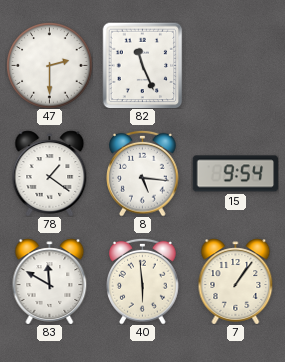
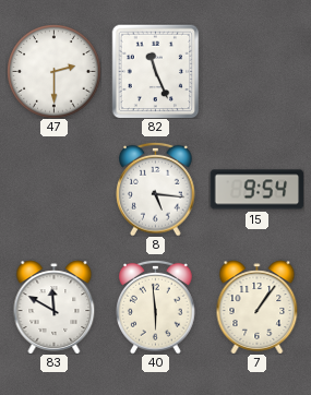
78: 1:21 -> none
